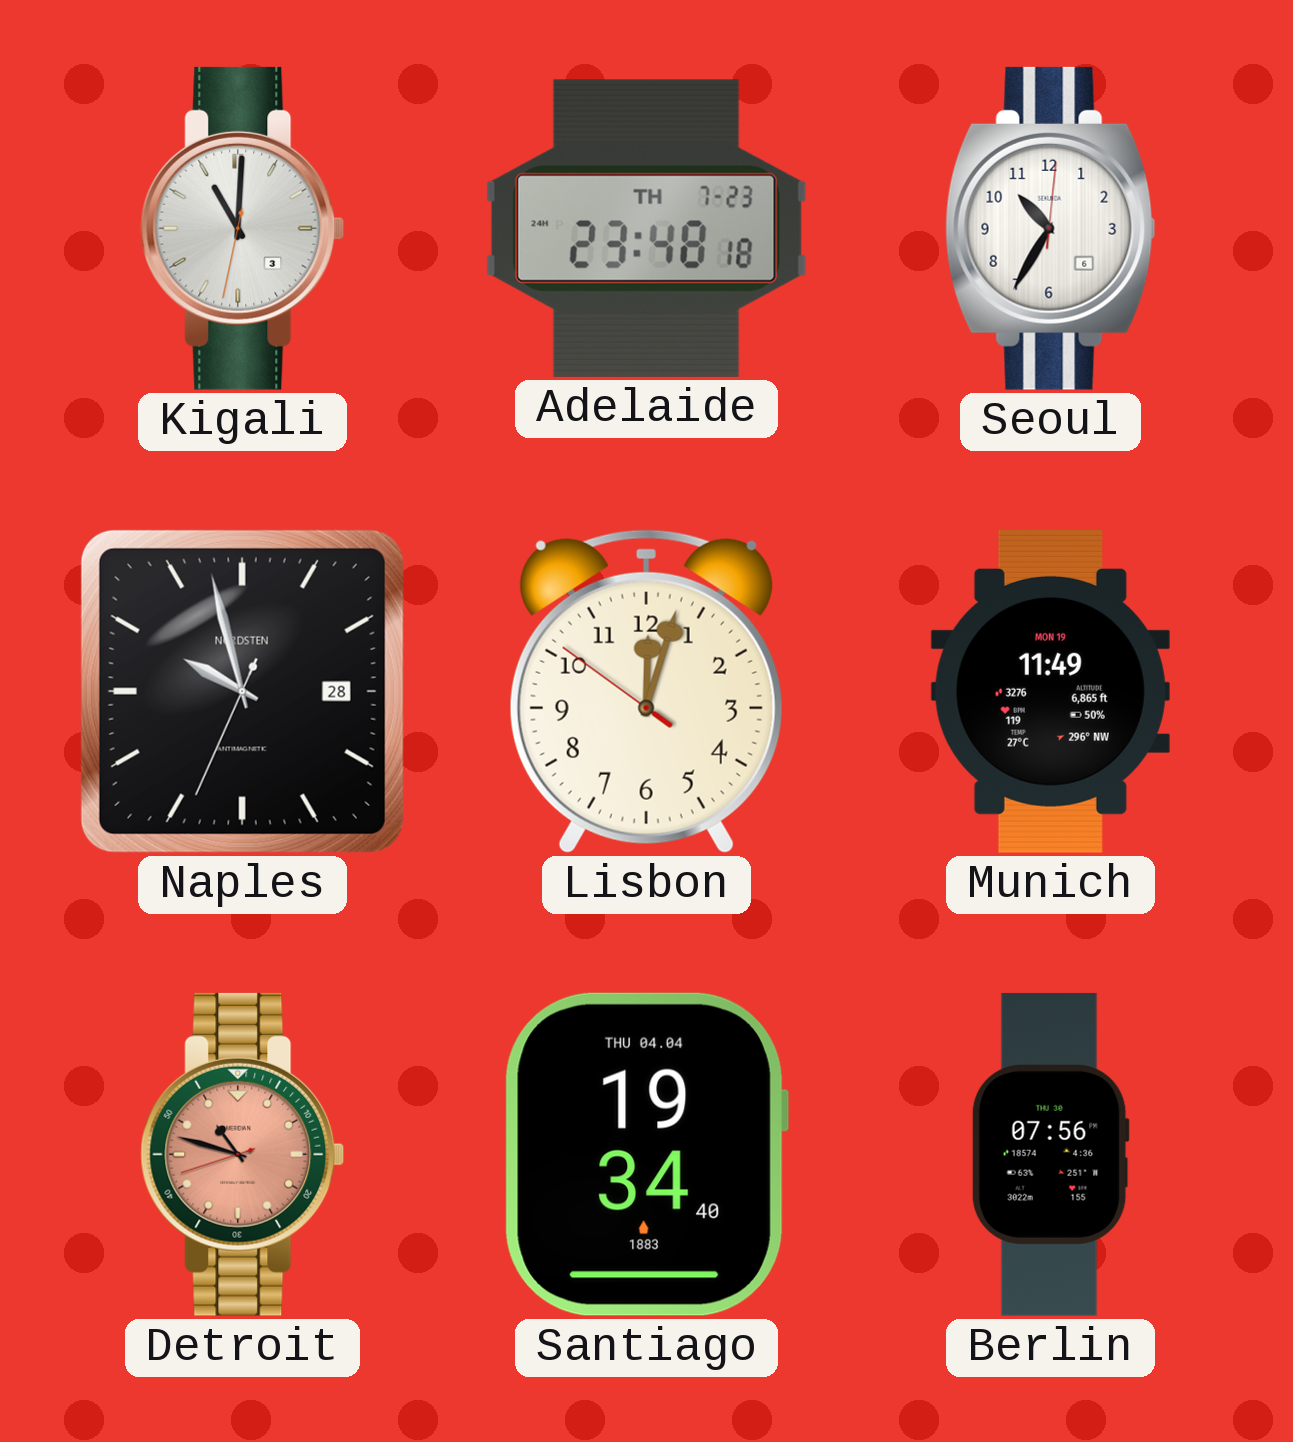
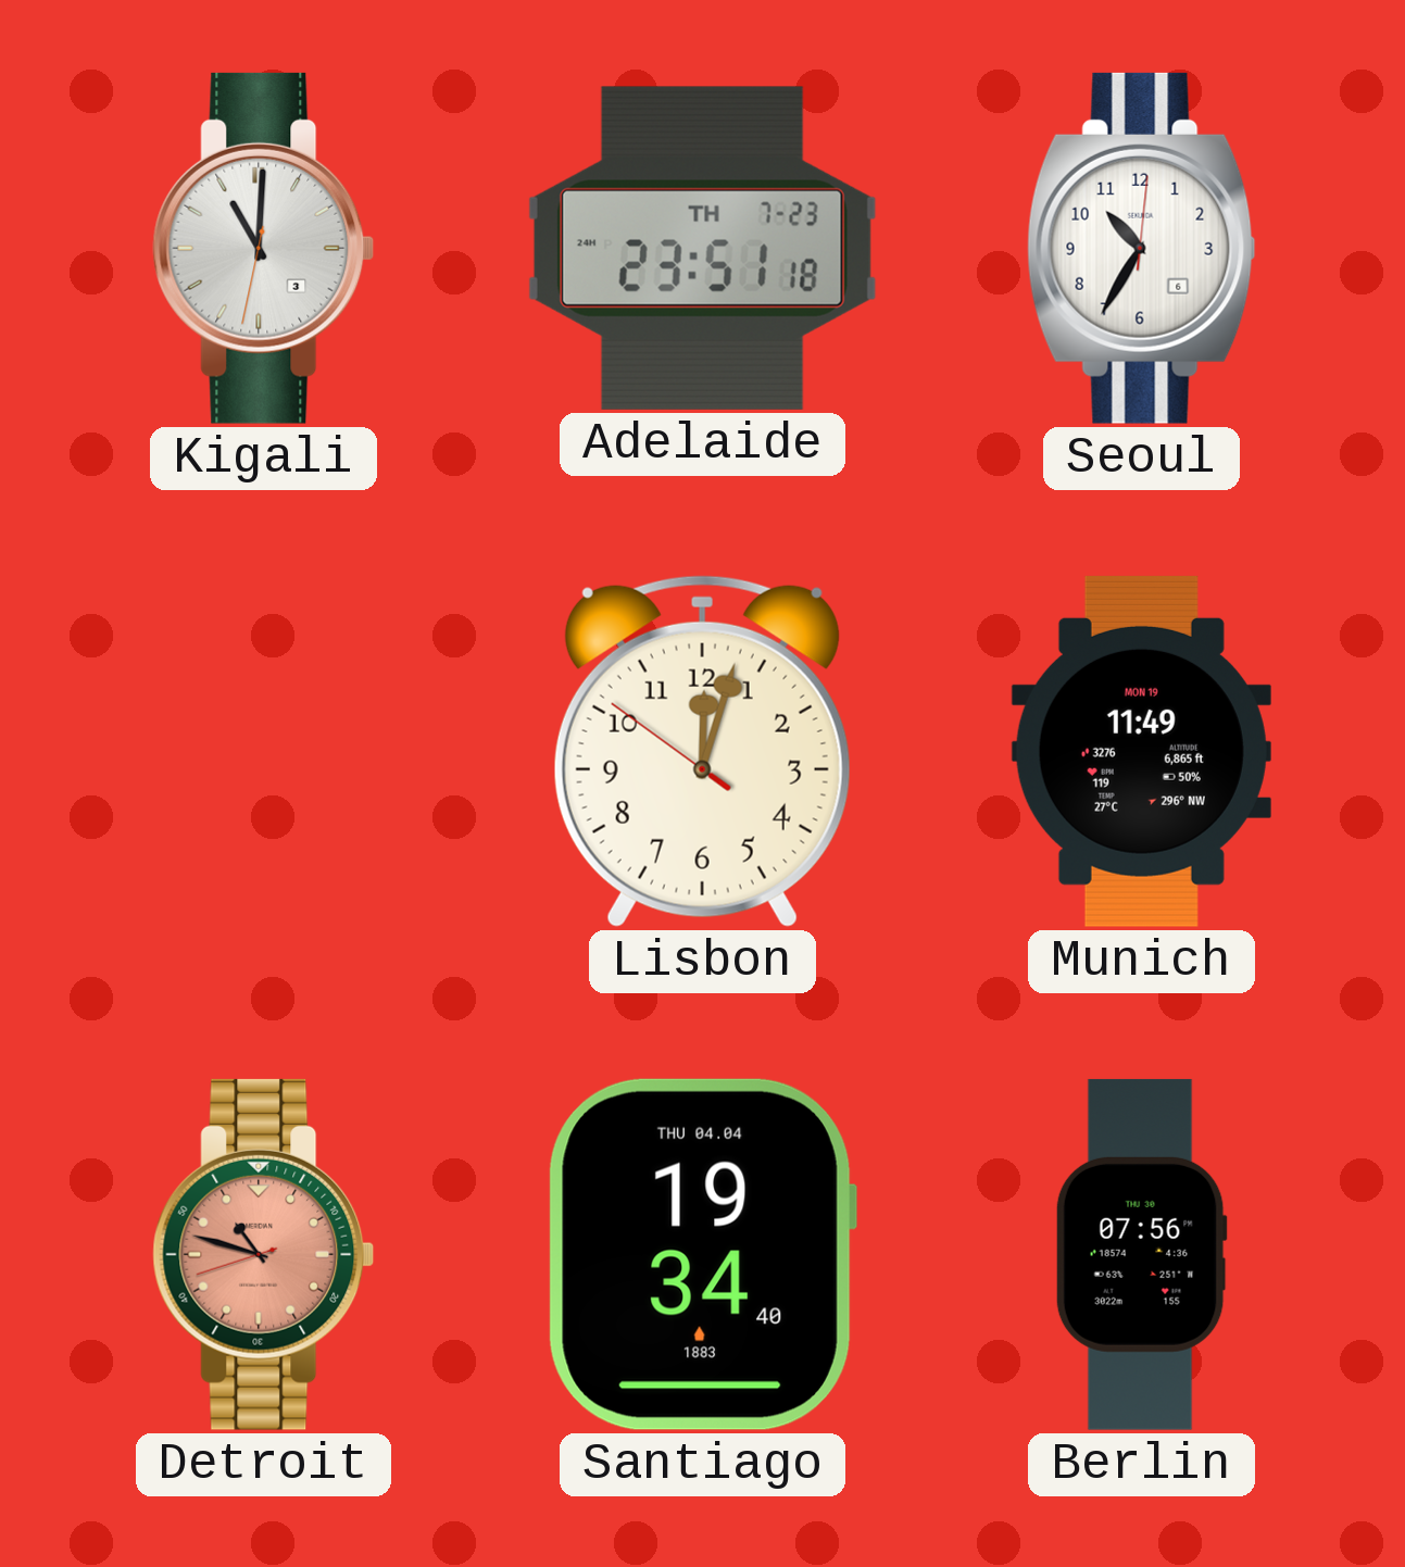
Adelaide: 23:48 -> 23:51
Naples: 9:57 -> none
